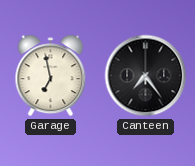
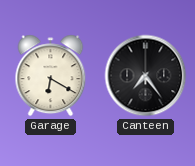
Garage: 6:58 -> 6:20
